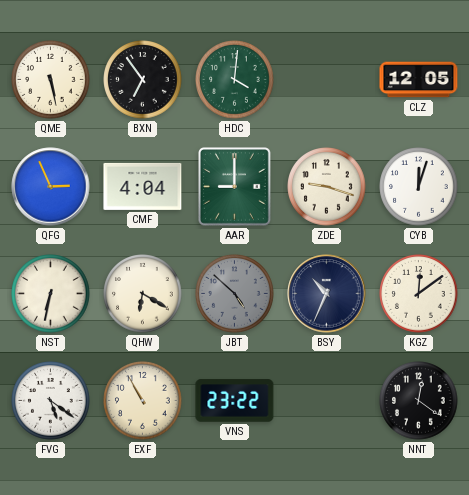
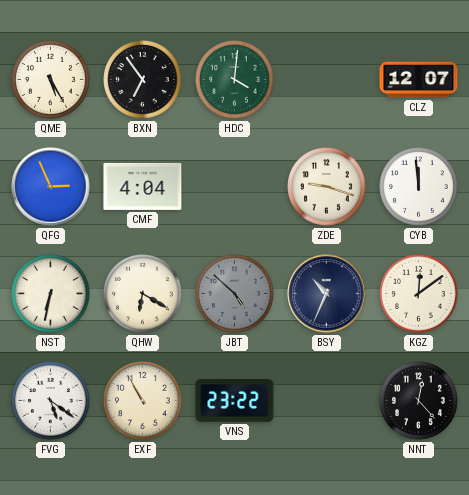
QME: 5:28 -> 5:25
CLZ: 12:05 -> 12:07
AAR: 9:00 -> none
CYB: 12:03 -> 11:59
NNT: 12:21 -> 12:23
